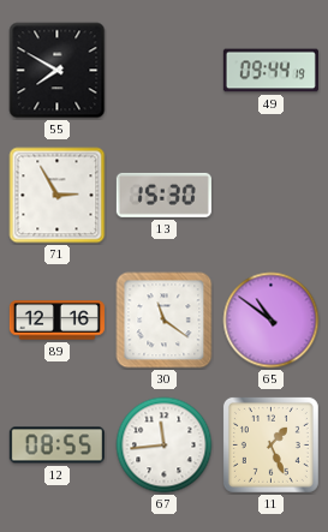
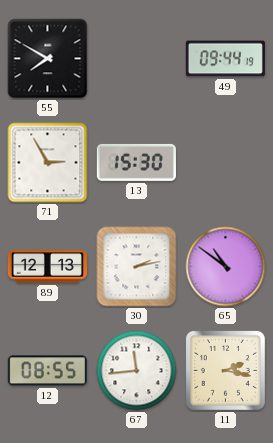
89: 12:16 -> 12:13
30: 11:21 -> 2:13
11: 1:26 -> 2:17
